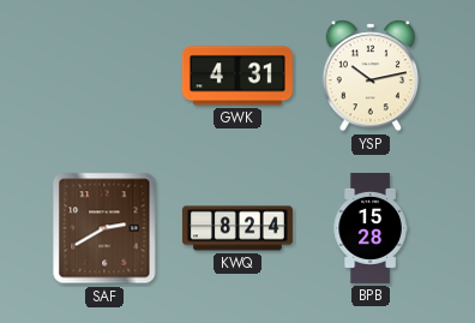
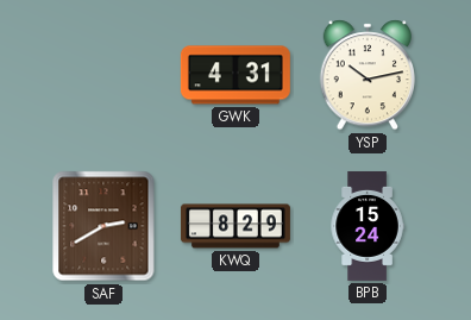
KWQ: 8:24 -> 8:29
BPB: 15:28 -> 15:24
